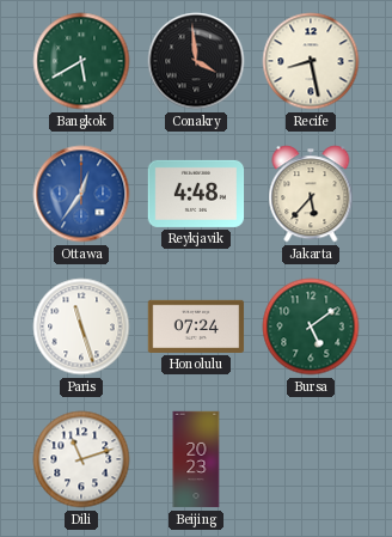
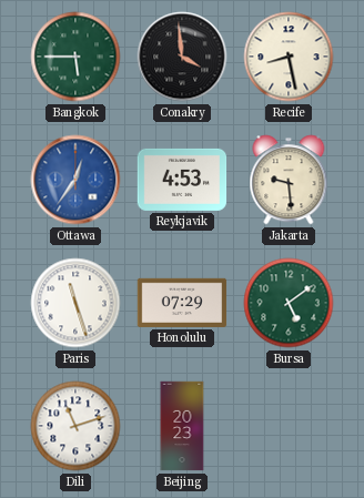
Bangkok: 5:40 -> 5:45
Reykjavik: 4:48 -> 4:53
Jakarta: 5:37 -> 9:29
Honolulu: 07:24 -> 07:29
